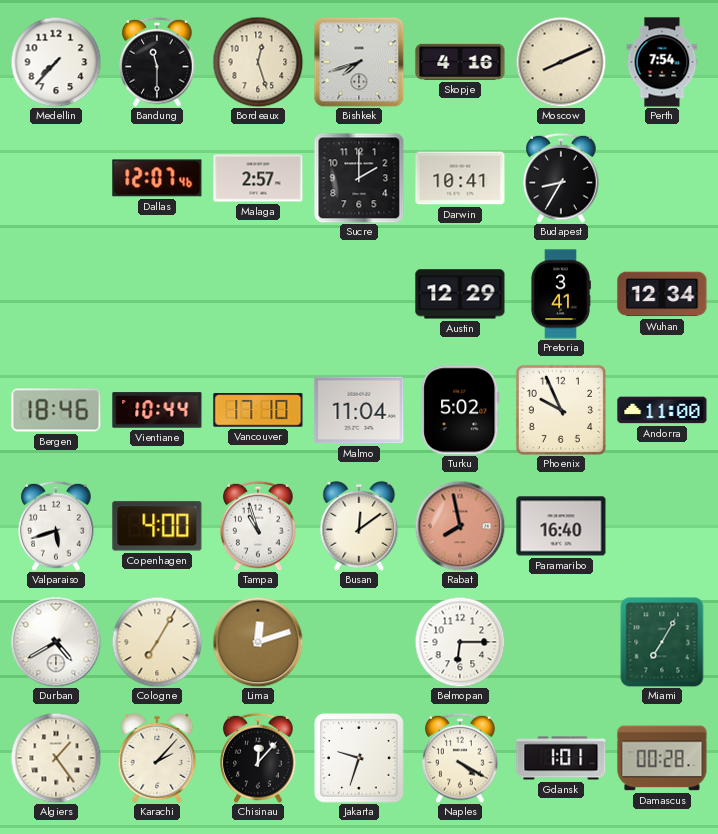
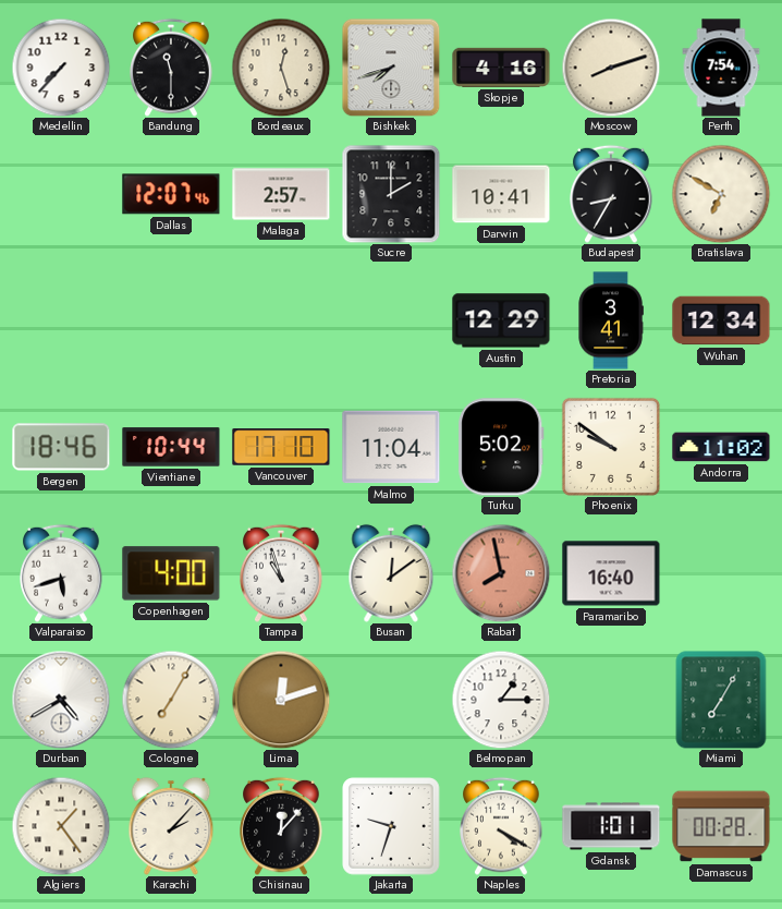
Moscow: 8:11 -> 8:12
Bratislava: none -> 6:50
Phoenix: 9:56 -> 9:51
Andorra: 11:00 -> 11:02
Belmopan: 6:15 -> 1:15
